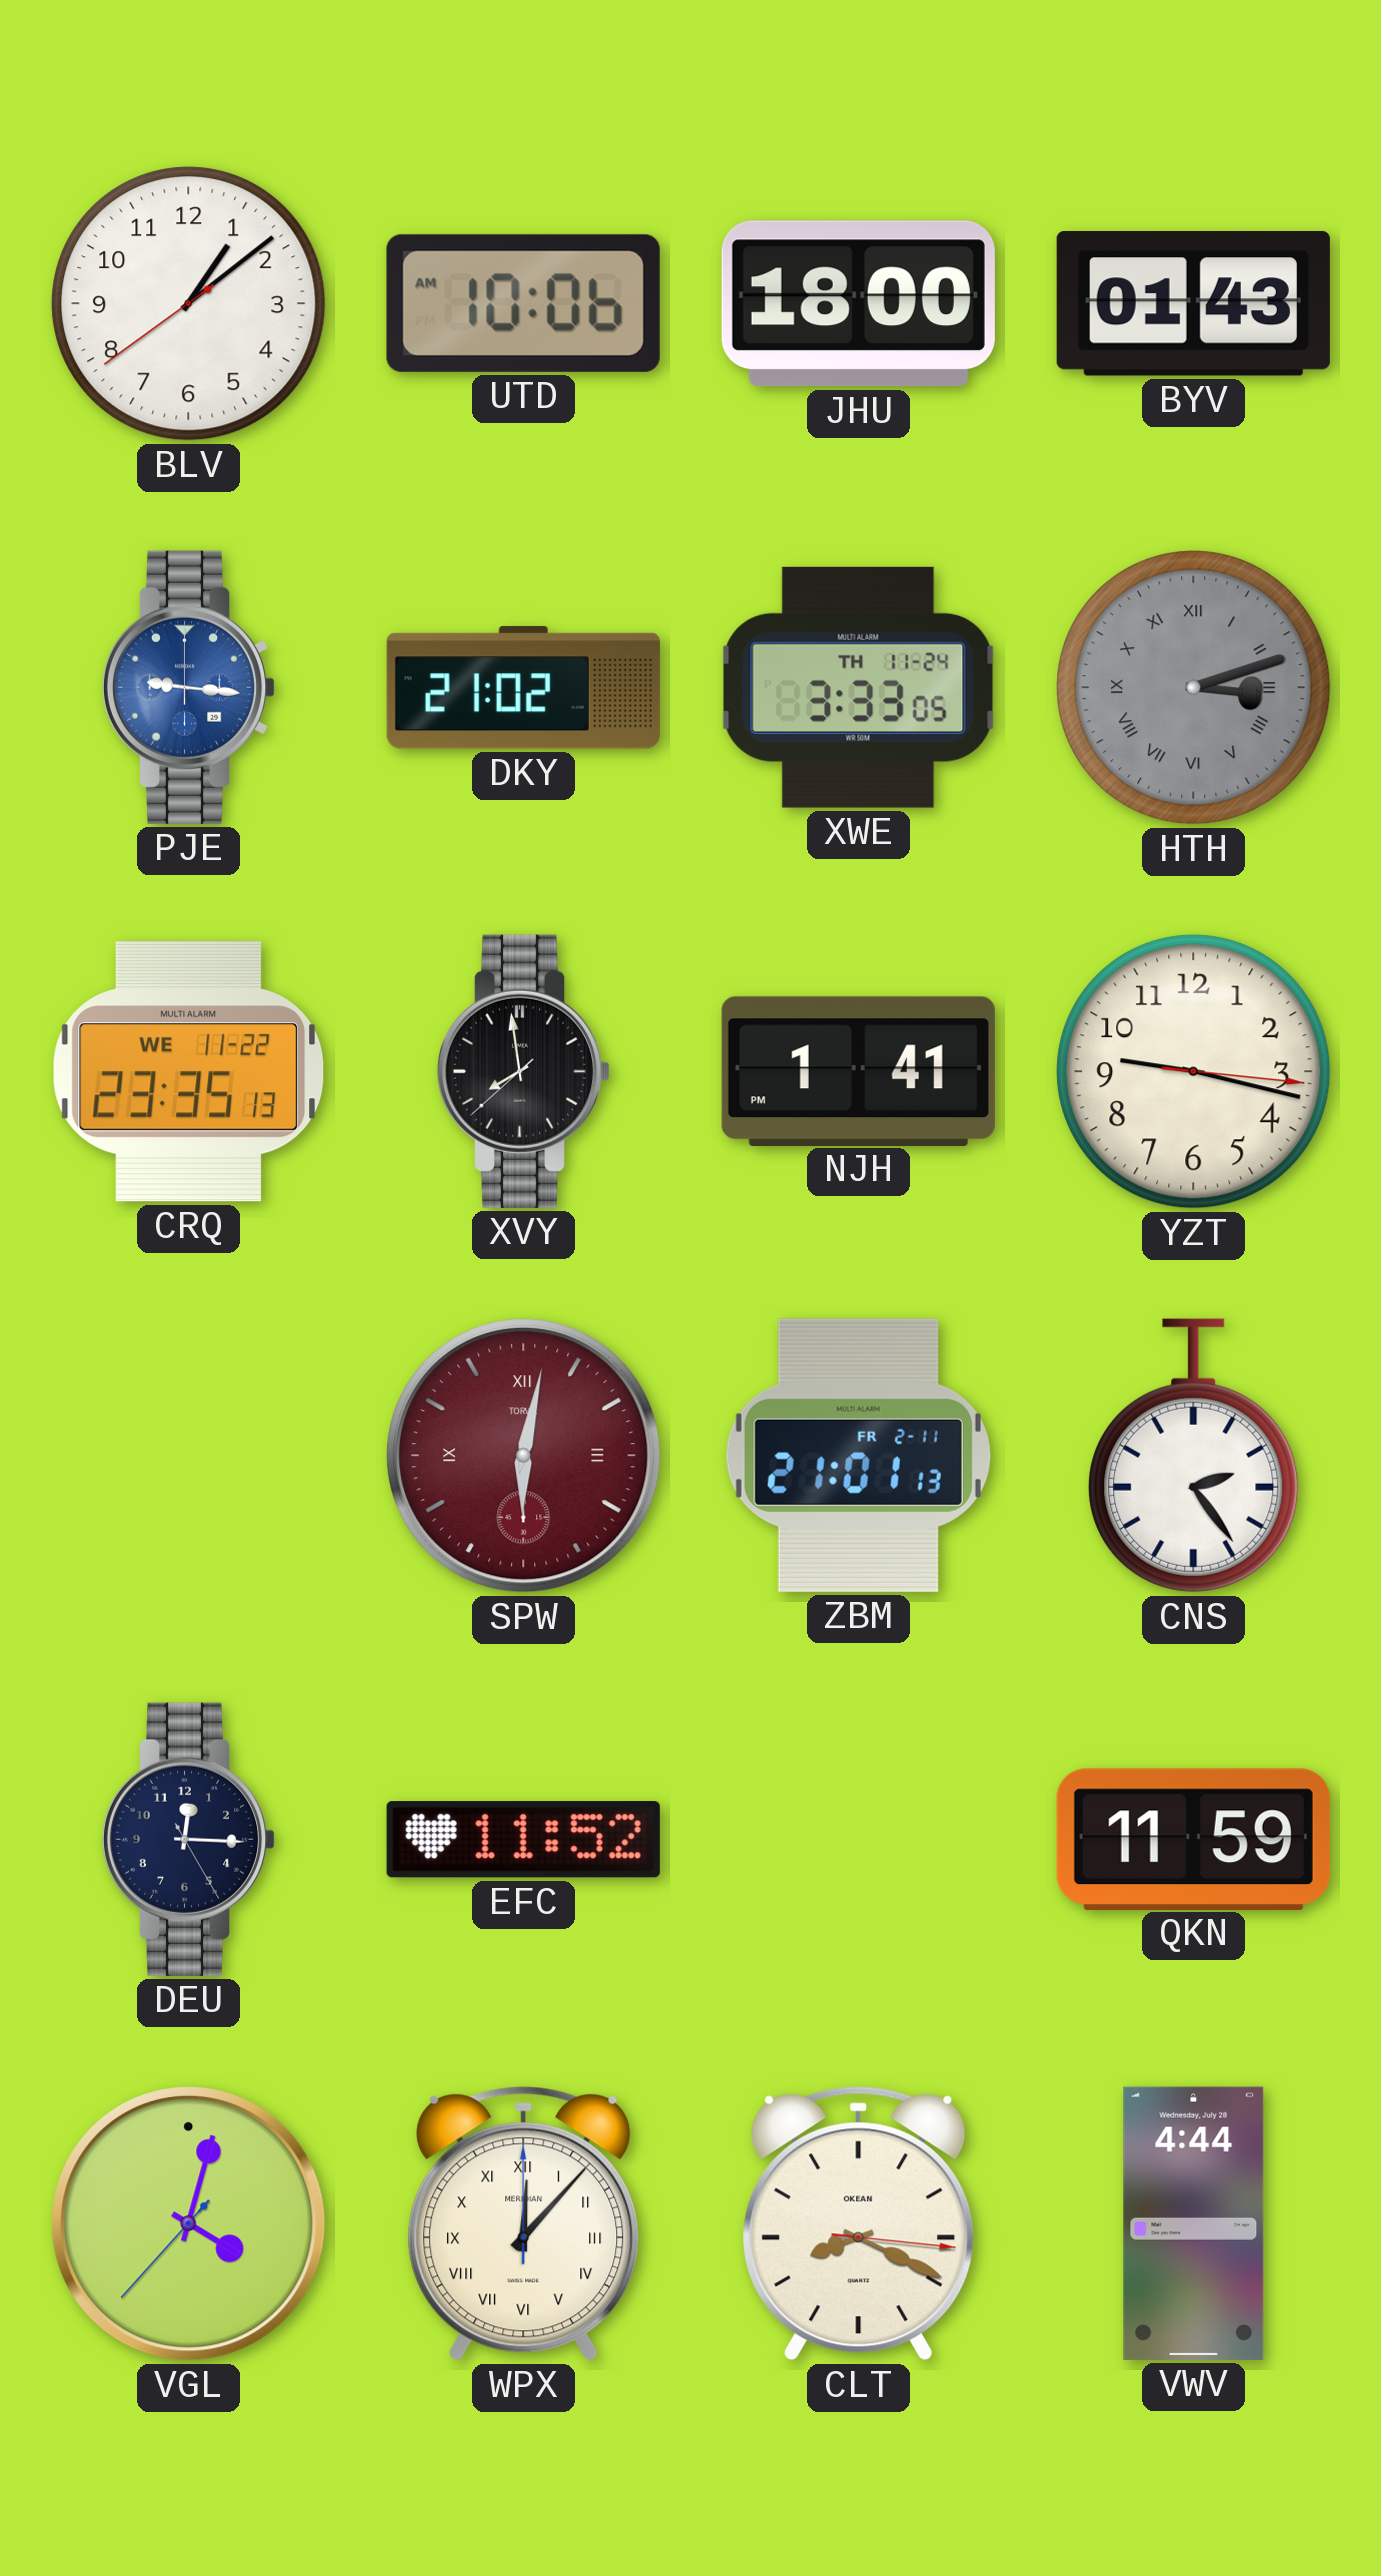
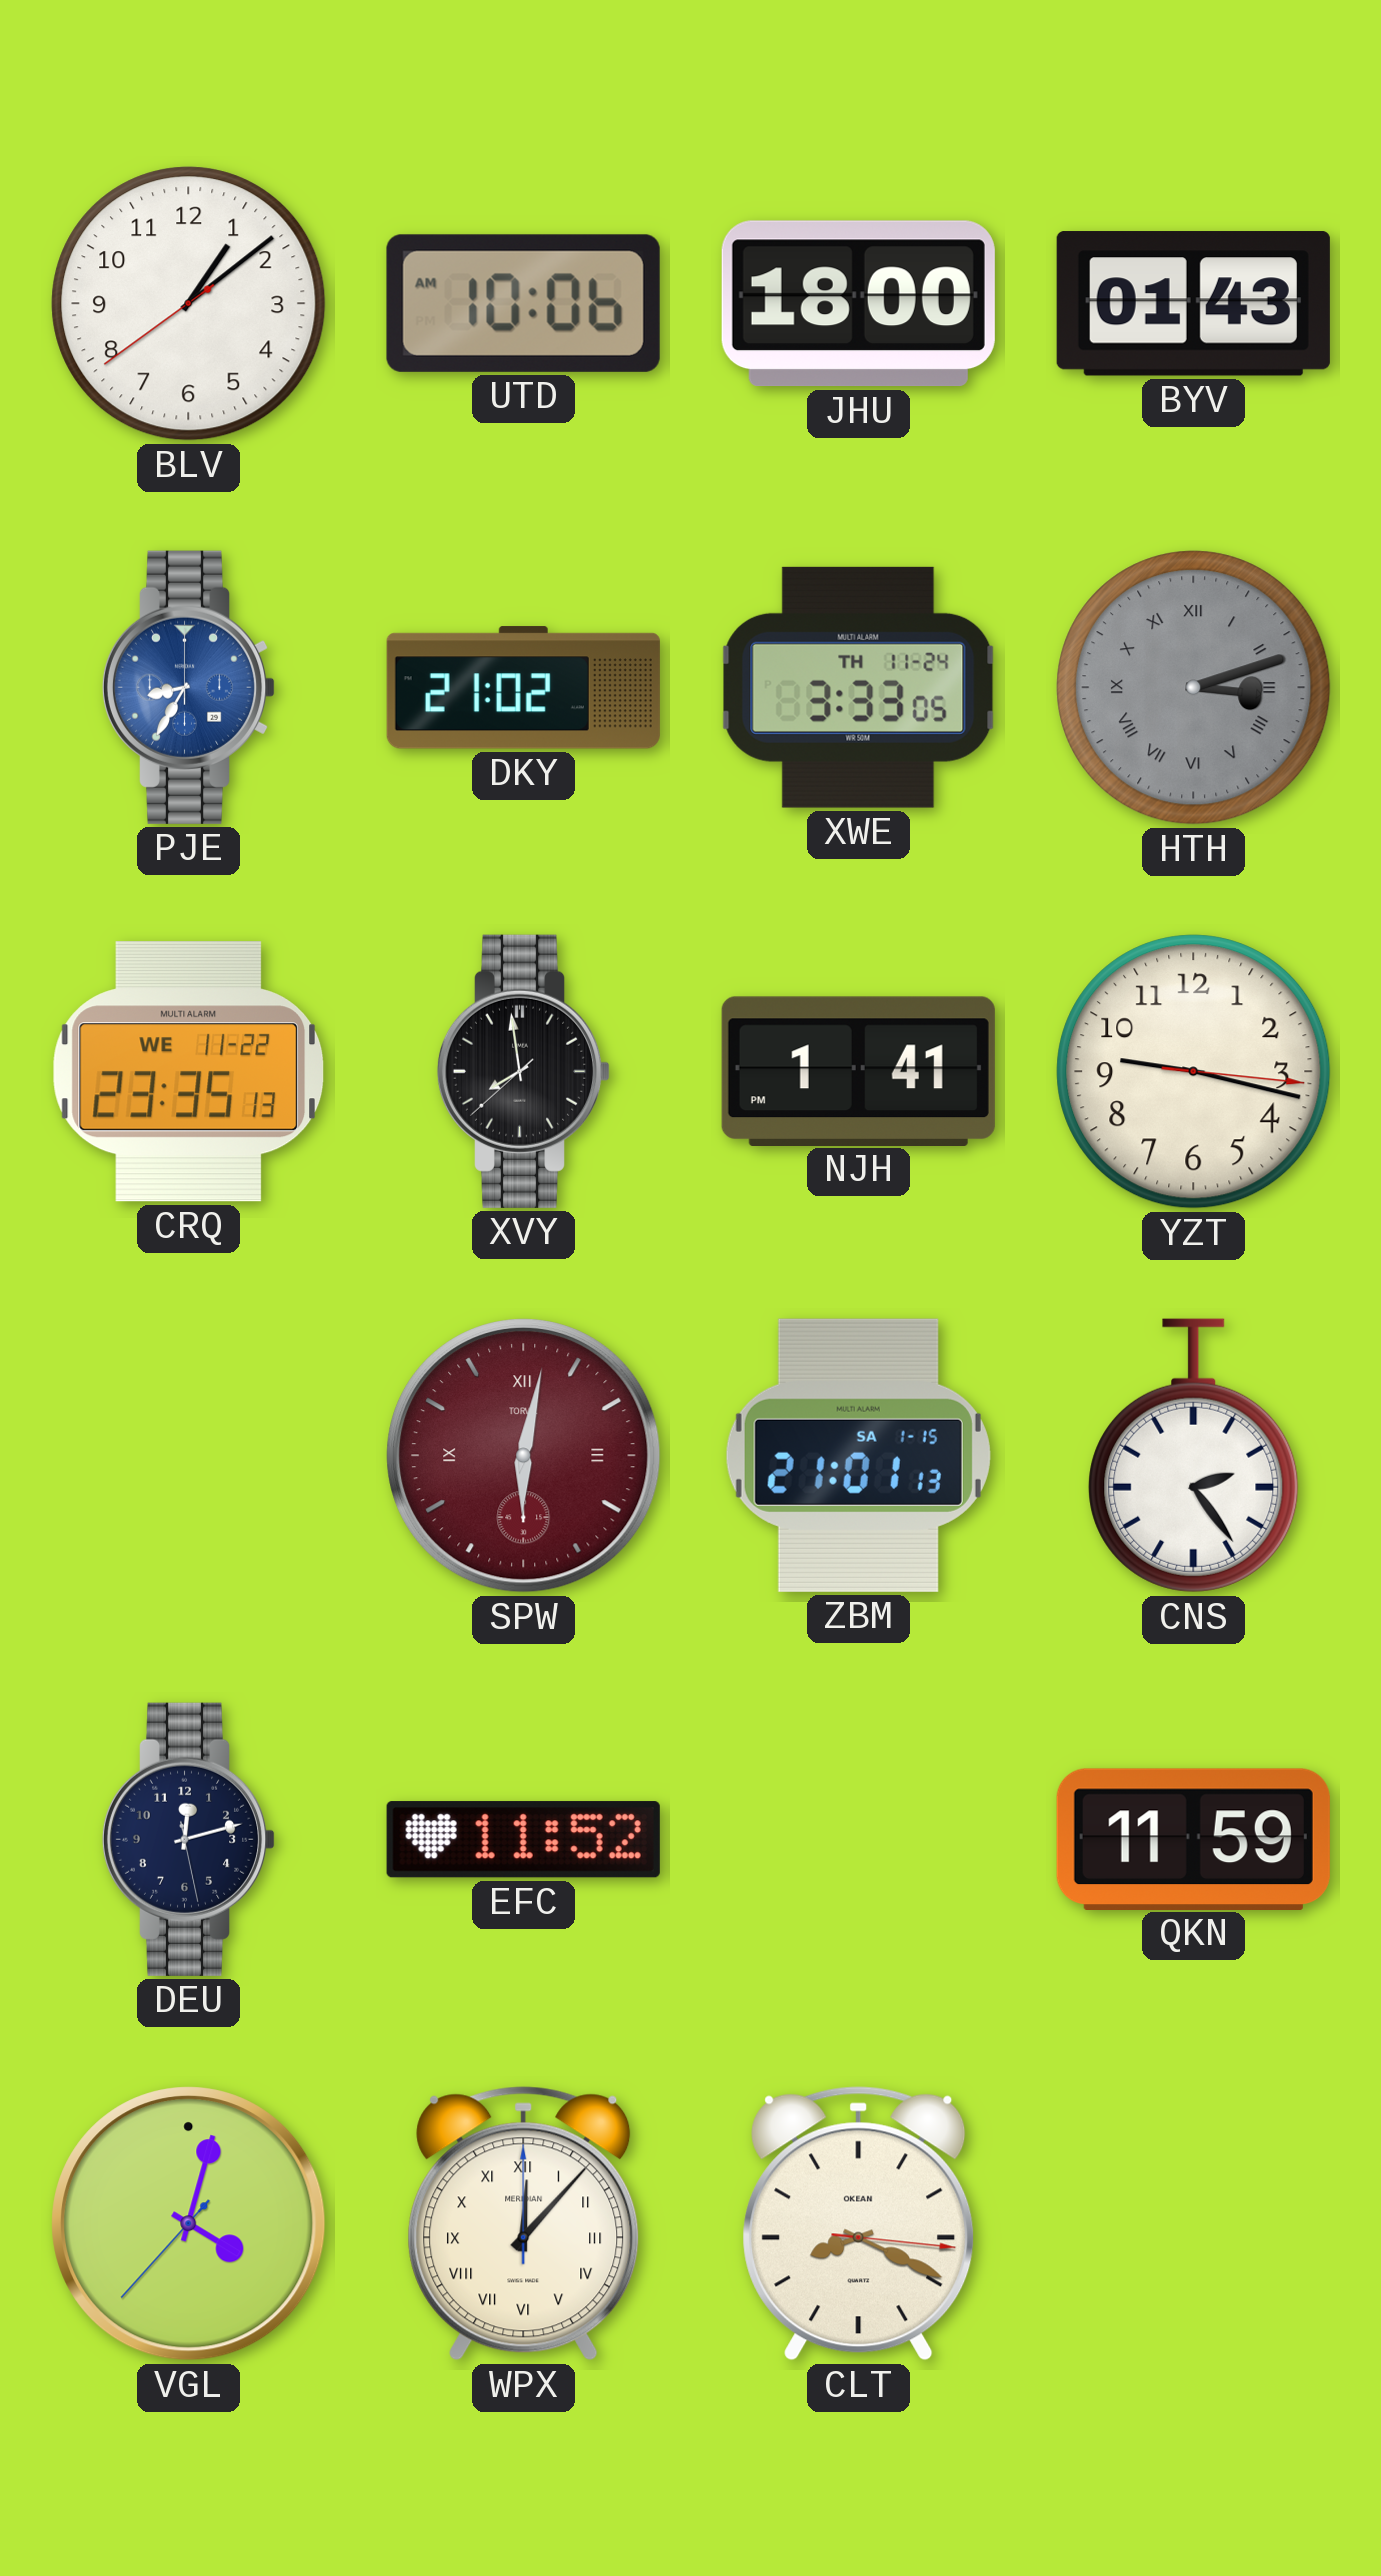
PJE: 9:16 -> 8:35
ZBM date: FR 2-11 -> SA 1-15
DEU: 12:15 -> 12:12
VWV: 4:44 -> none
